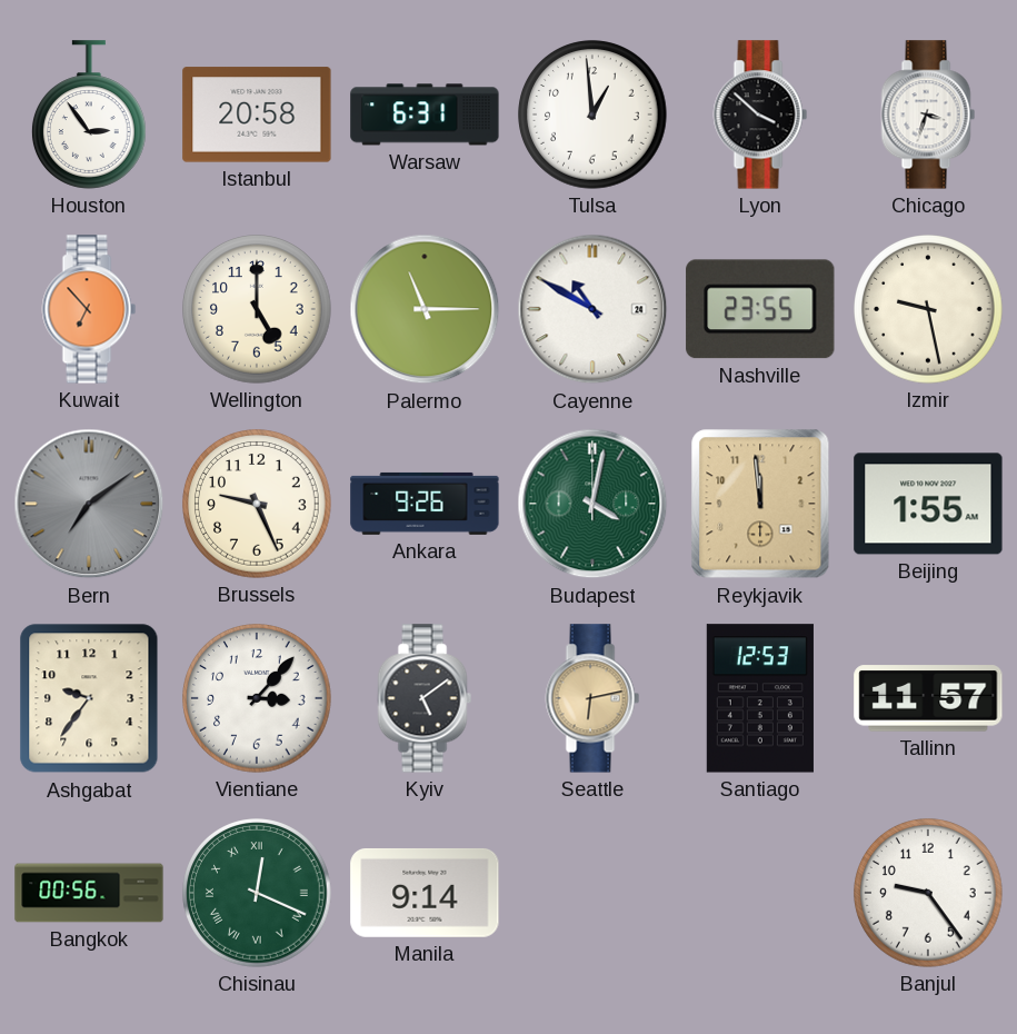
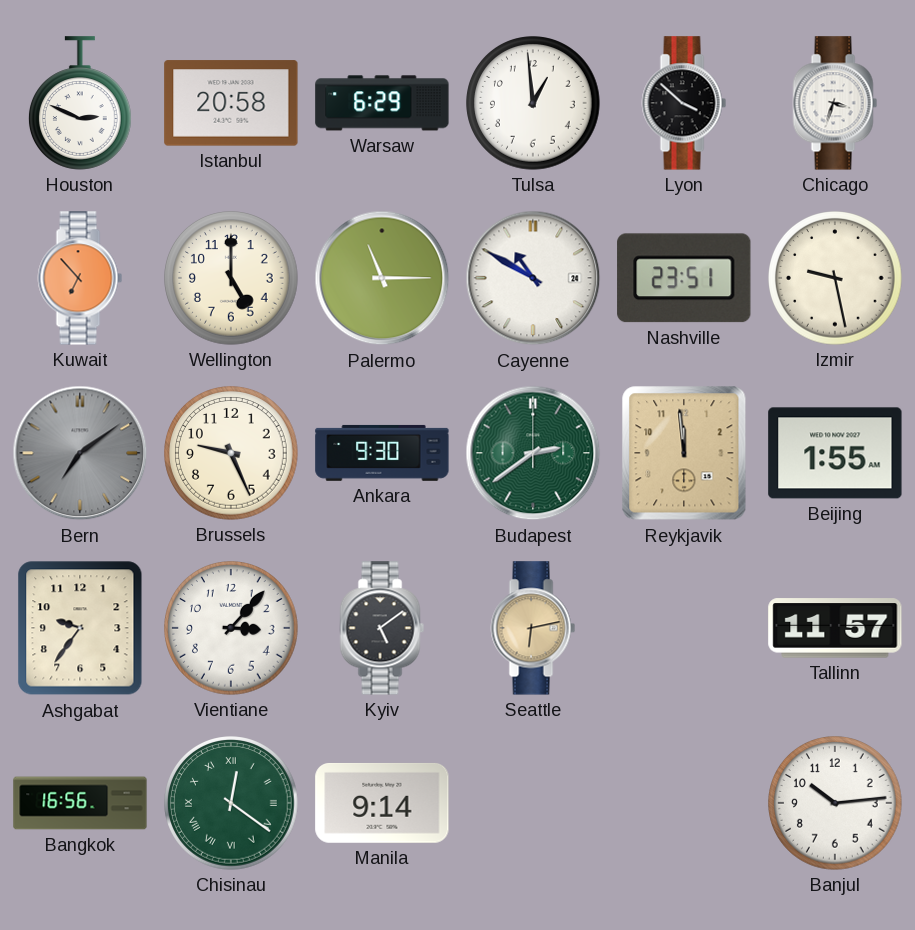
Houston: 2:54 -> 2:49
Warsaw: 6:31 -> 6:29
Nashville: 23:55 -> 23:51
Ankara: 9:26 -> 9:30
Budapest: 4:02 -> 2:39
Santiago: 12:53 -> none
Bangkok: 00:56 -> 16:56
Chisinau: 12:19 -> 12:21
Banjul: 9:24 -> 10:14
